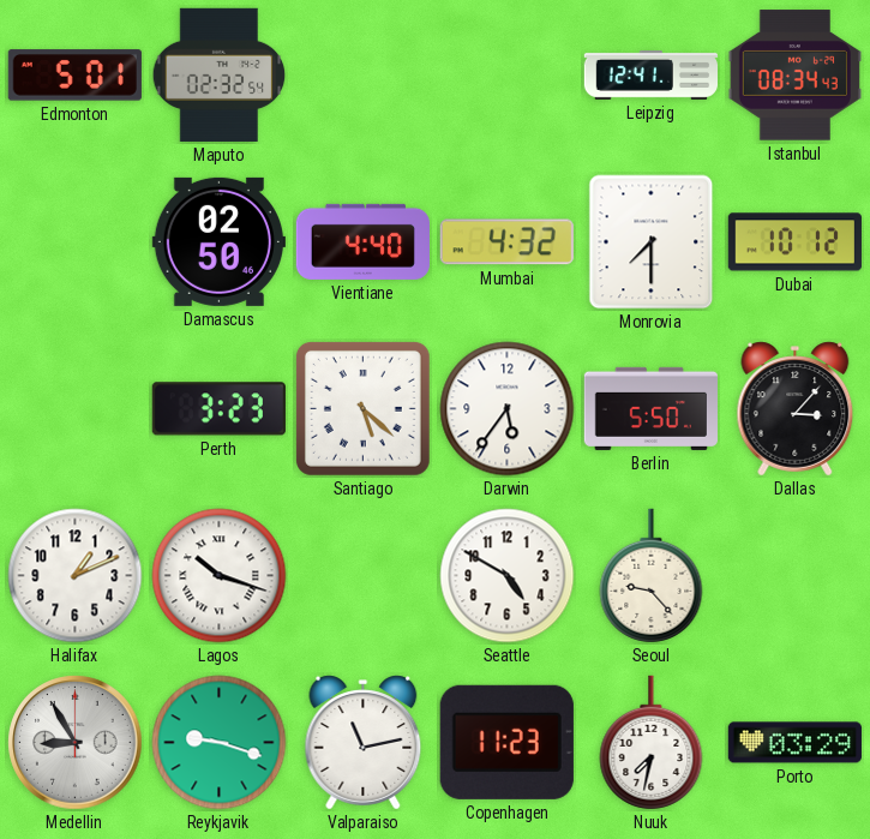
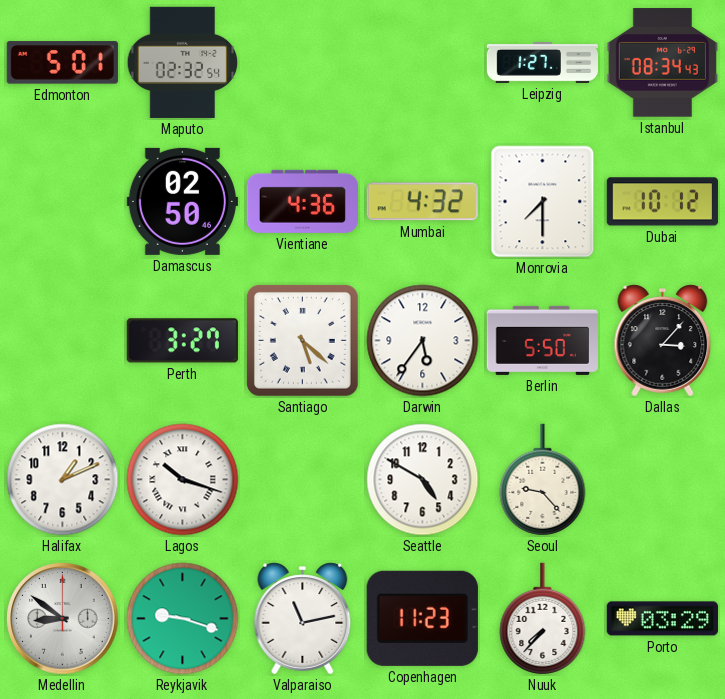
Leipzig: 12:41 -> 1:27
Vientiane: 4:40 -> 4:36
Perth: 3:23 -> 3:27
Medellin: 8:55 -> 8:51
Nuuk: 7:32 -> 7:37
